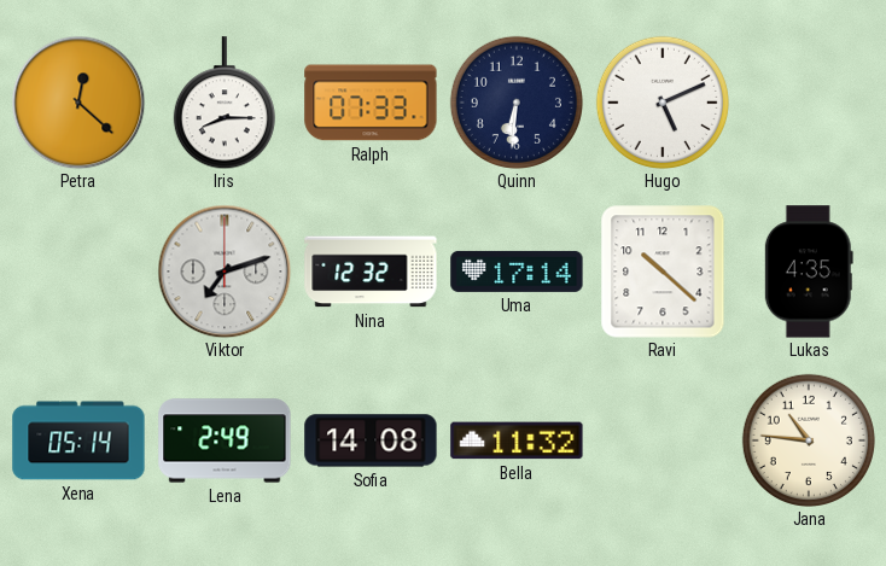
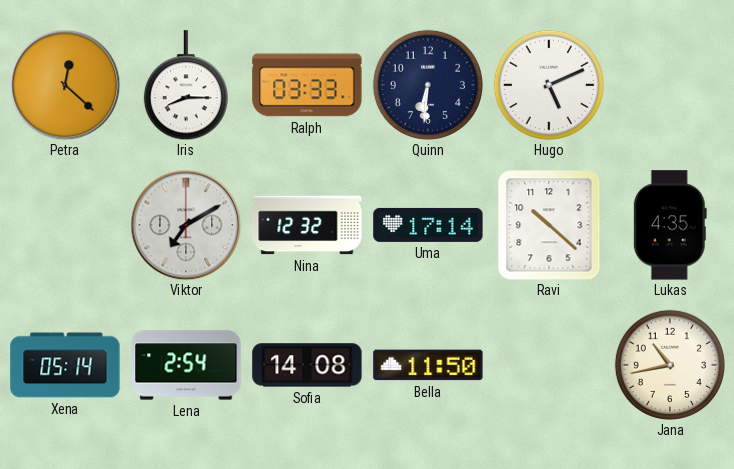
Ralph: 07:33 -> 03:33
Viktor: 7:12 -> 7:10
Lena: 2:49 -> 2:54
Bella: 11:32 -> 11:50
Jana: 10:46 -> 10:43
